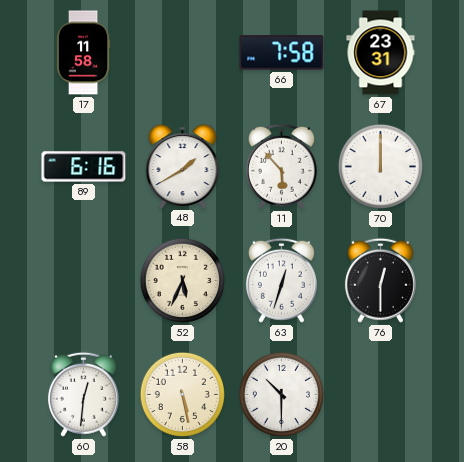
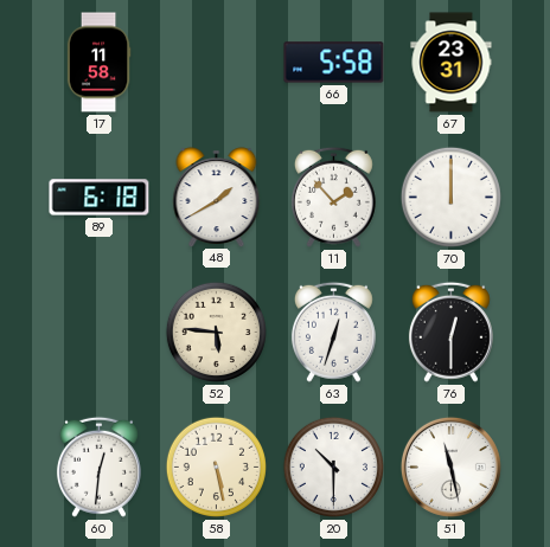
66: 7:58 -> 5:58
89: 6:16 -> 6:18
11: 5:53 -> 1:53
52: 5:34 -> 5:46
51: none -> 11:28
